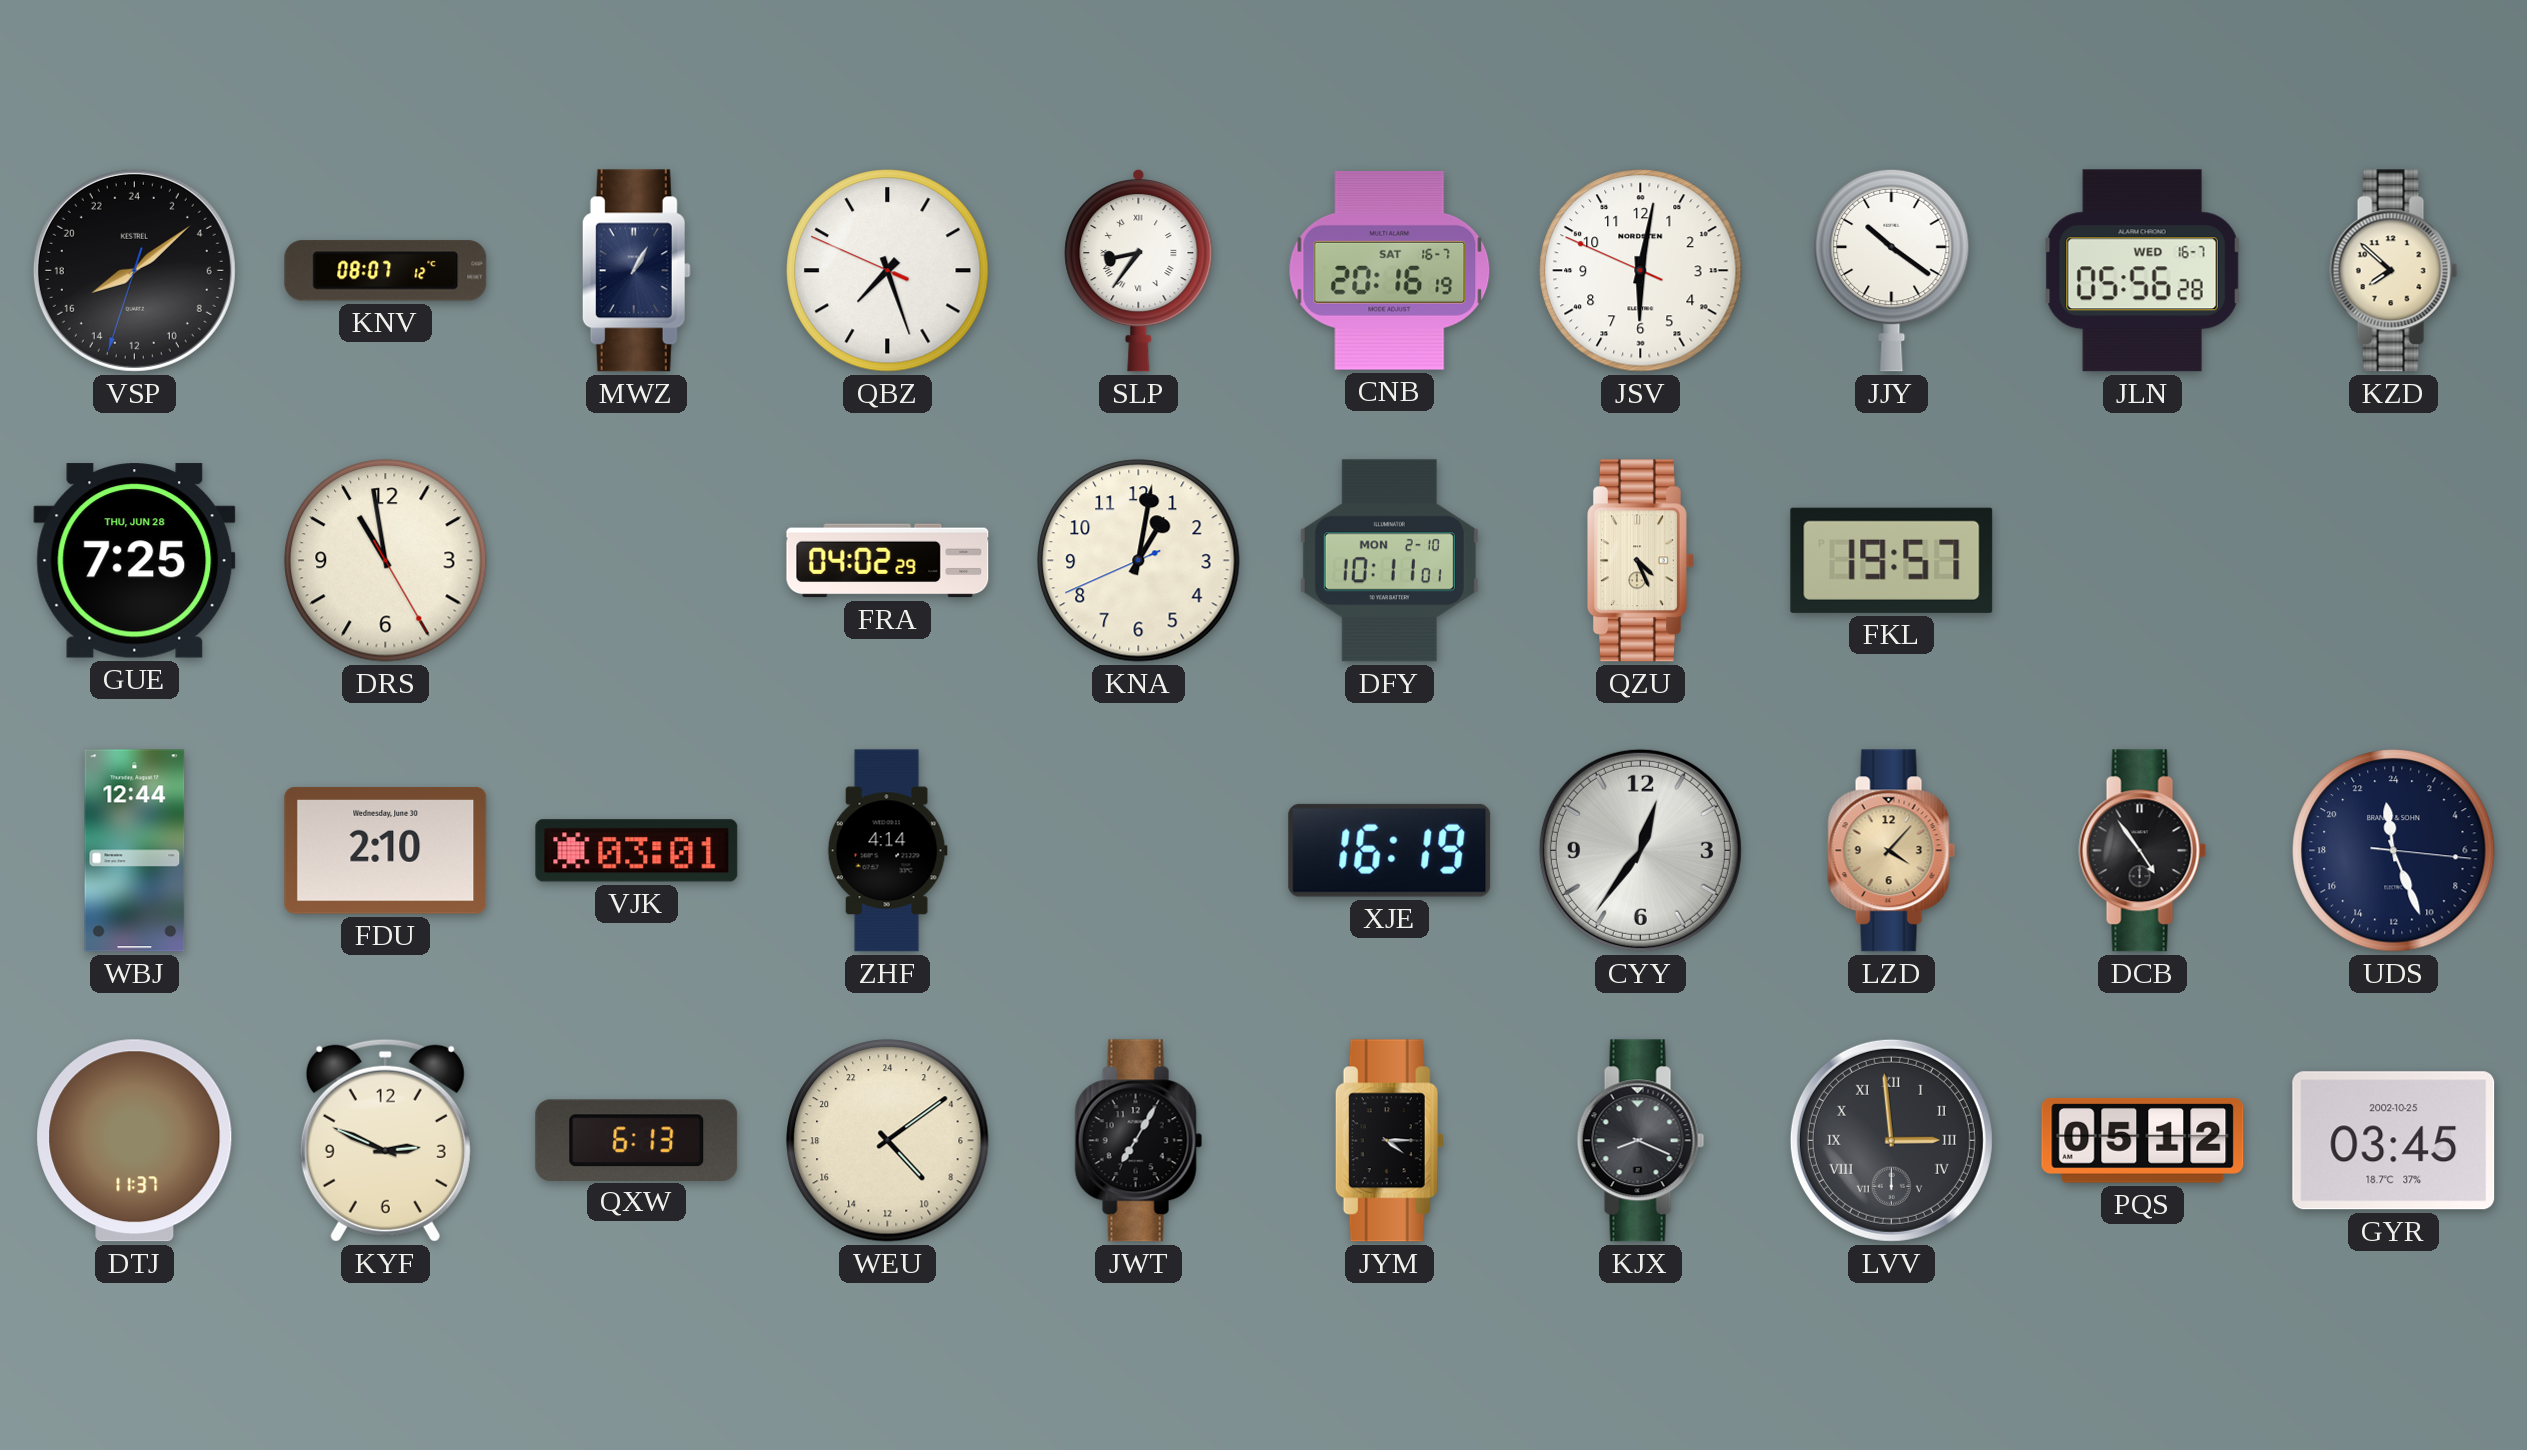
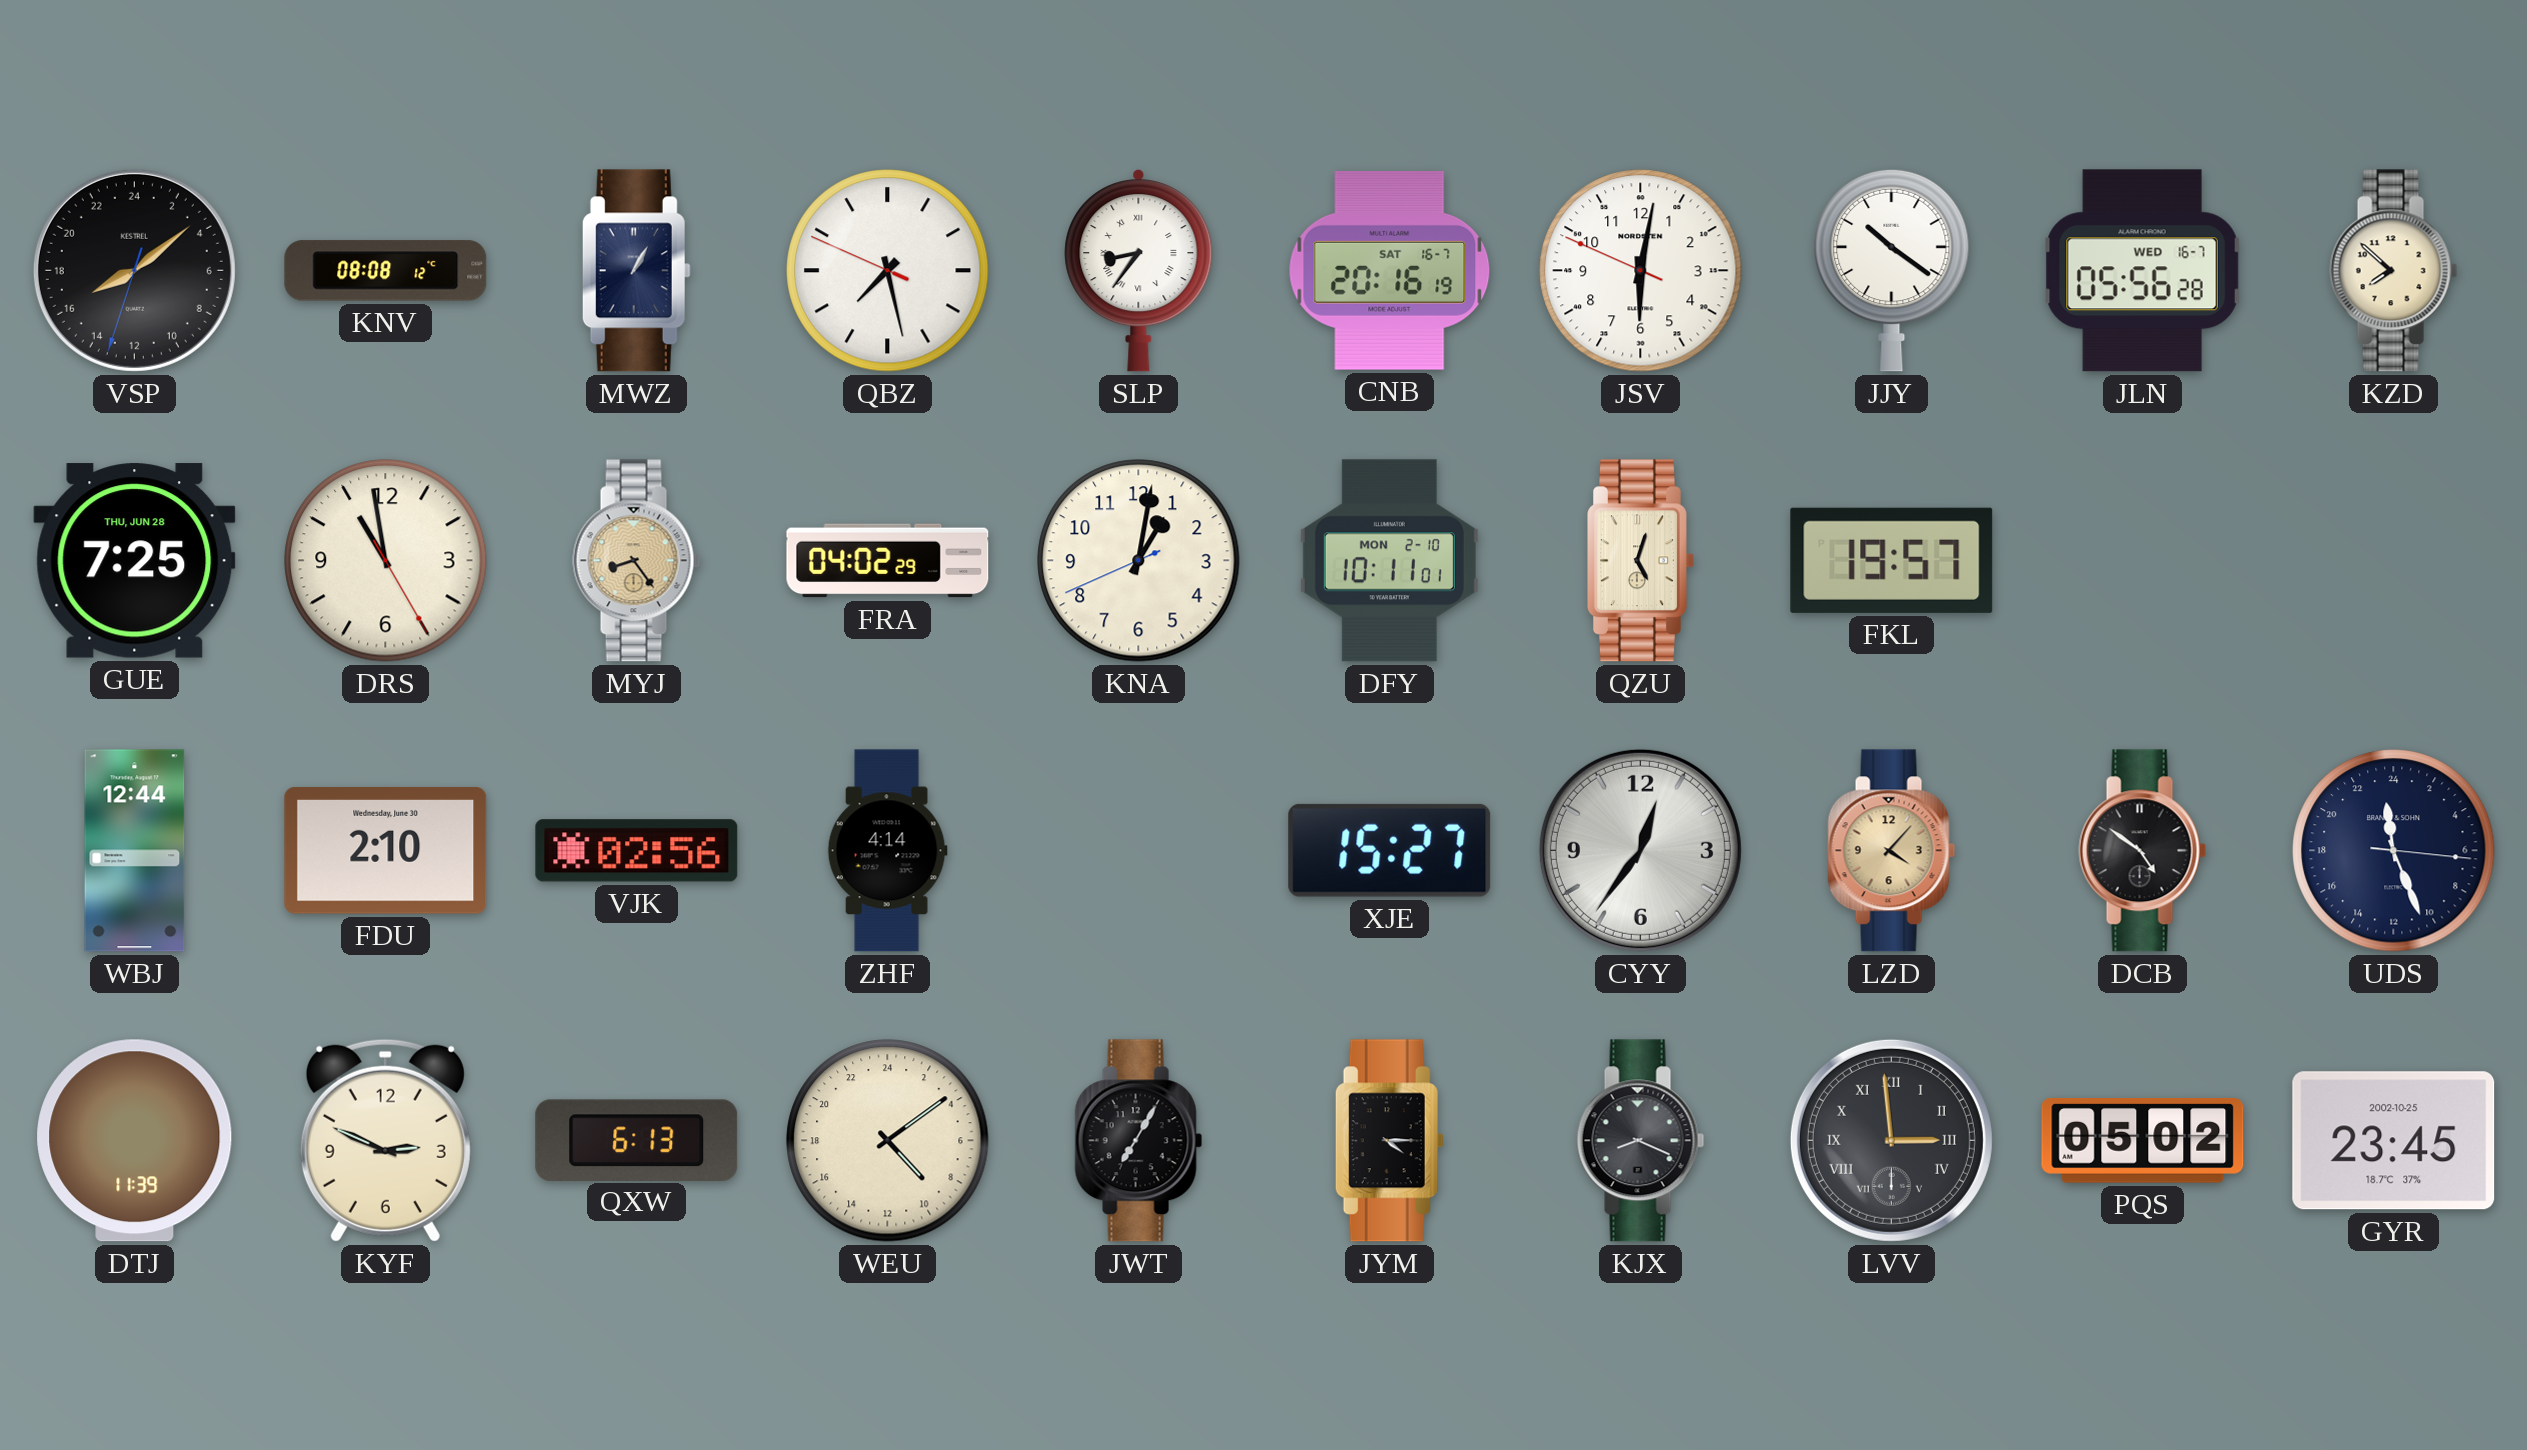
KNV: 08:07 -> 08:08
QBZ: 7:26 -> 7:27
MYJ: none -> 8:24
QZU: 4:26 -> 5:03
VJK: 03:01 -> 02:56
XJE: 16:19 -> 15:27
DCB: 4:54 -> 4:51
DTJ: 11:37 -> 11:39
PQS: 05:12 -> 05:02
GYR: 03:45 -> 23:45
